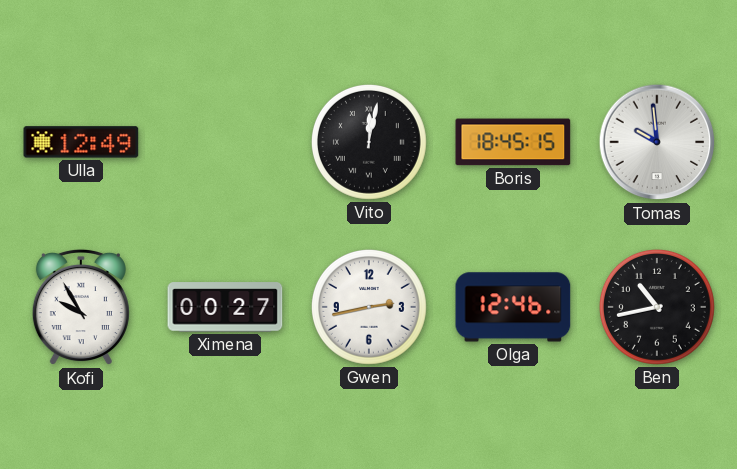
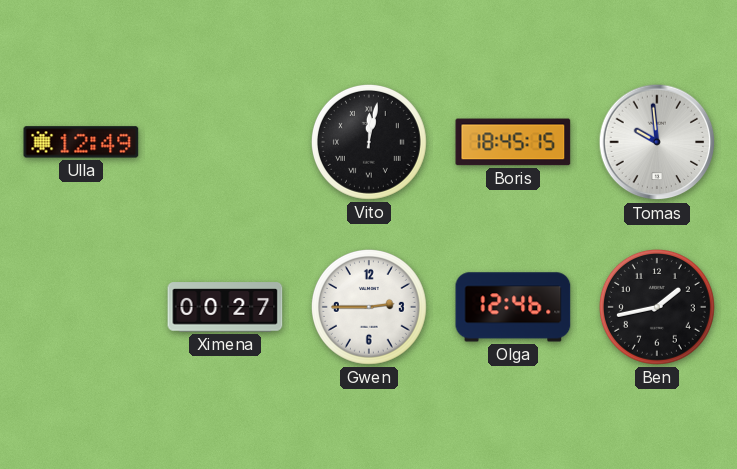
Kofi: 9:55 -> none
Gwen: 2:43 -> 2:45
Ben: 10:43 -> 1:43
